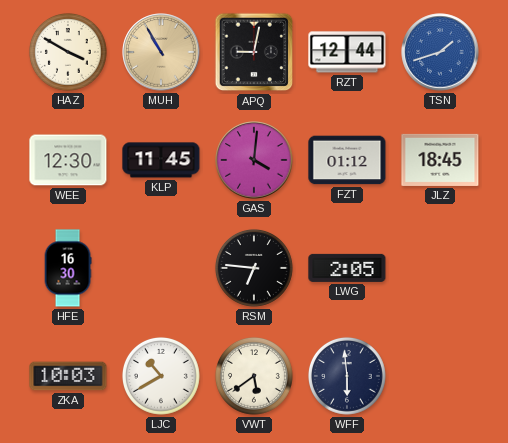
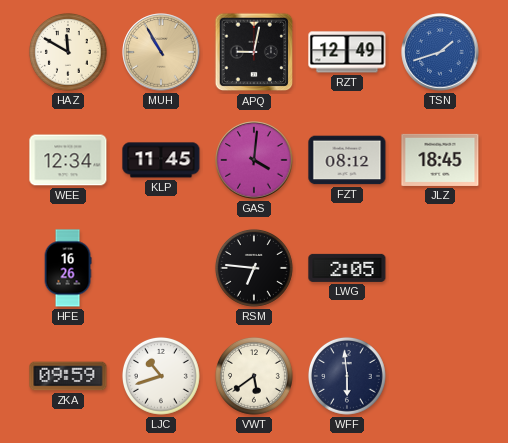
HAZ: 3:50 -> 11:50
RZT: 12:44 -> 12:49
WEE: 12:30 -> 12:34
FZT: 01:12 -> 08:12
HFE: 16:30 -> 16:26
ZKA: 10:03 -> 09:59
LJC: 10:40 -> 10:42
